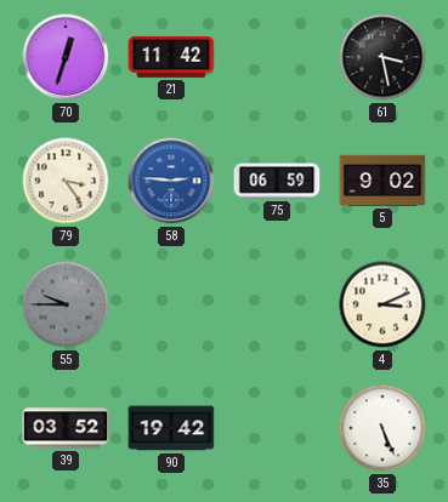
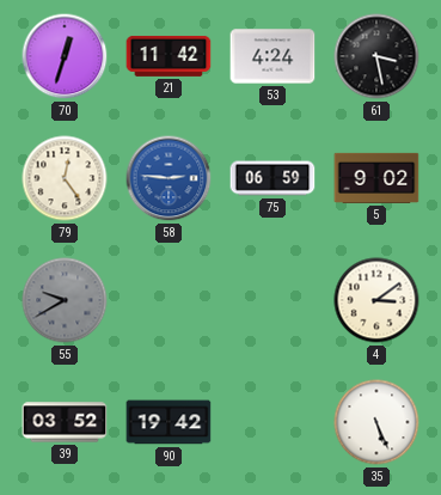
53: none -> 4:24
79: 3:24 -> 12:24
55: 9:45 -> 9:40
4: 3:11 -> 3:09
